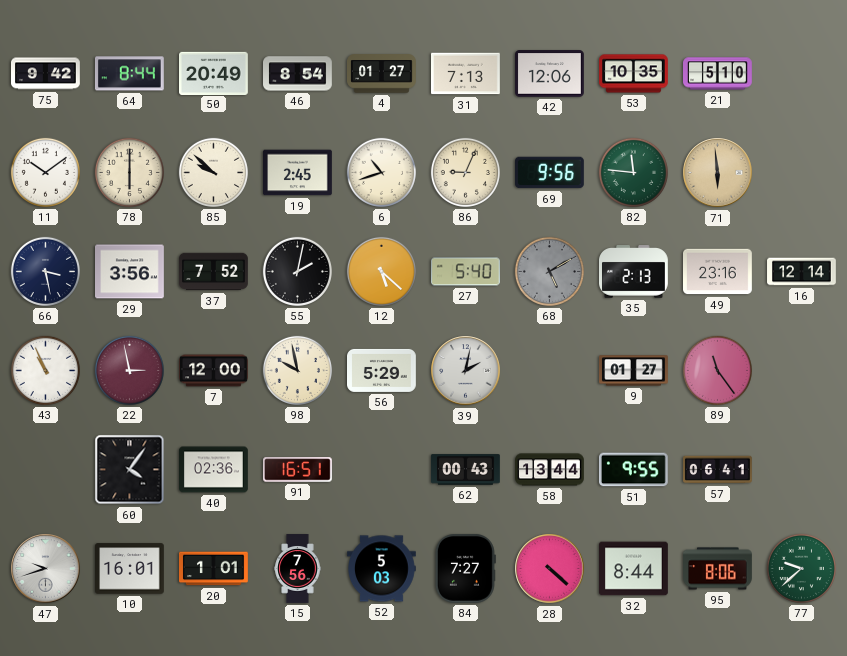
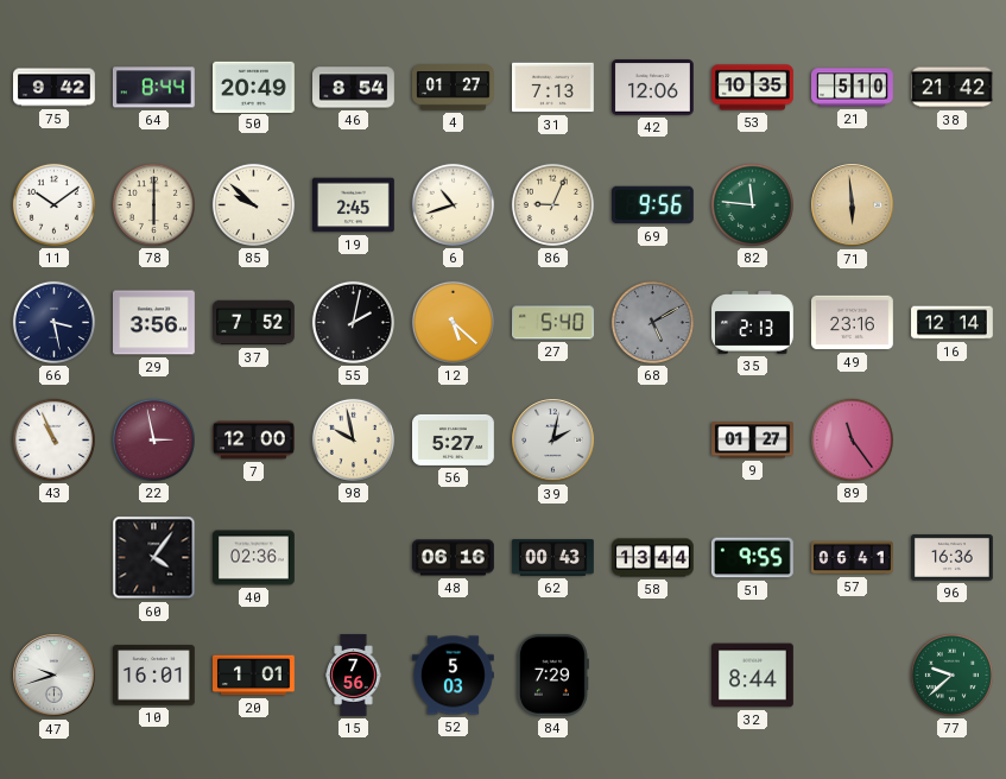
38: none -> 21:42
56: 5:29 -> 5:27
91: 16:51 -> none
48: none -> 06:16
96: none -> 16:36
84: 7:27 -> 7:29
28: 4:22 -> none
95: 8:06 -> none
